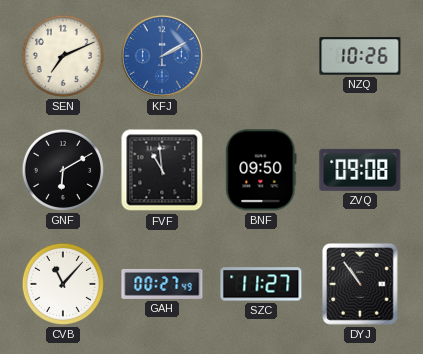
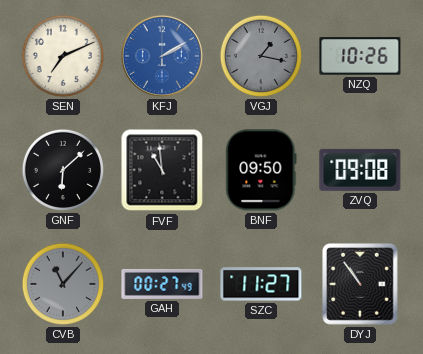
VGJ: none -> 1:17
GNF: 6:10 -> 6:08
CVB dial: white -> grey
